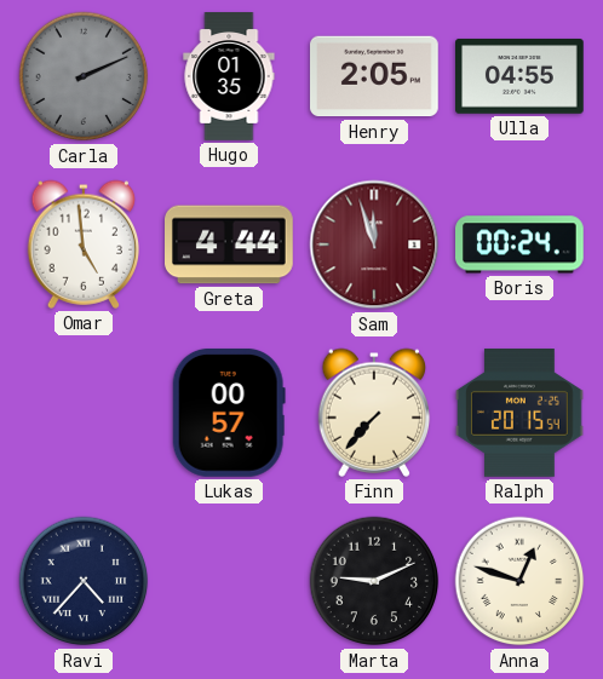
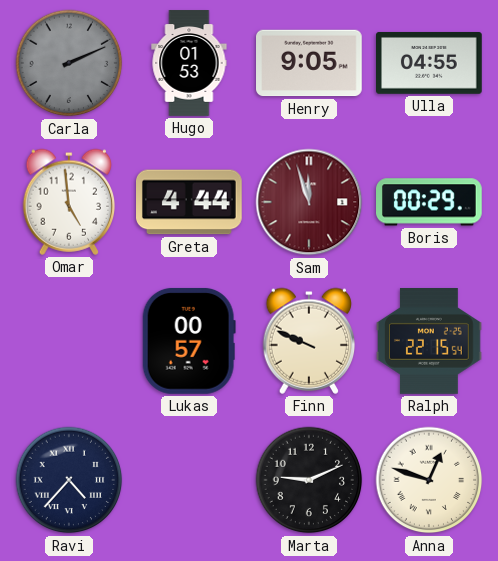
Hugo: 01:35 -> 01:53
Henry: 2:05 -> 9:05
Boris: 00:24 -> 00:29
Finn: 7:37 -> 9:49
Ralph: 20:15 -> 22:15
